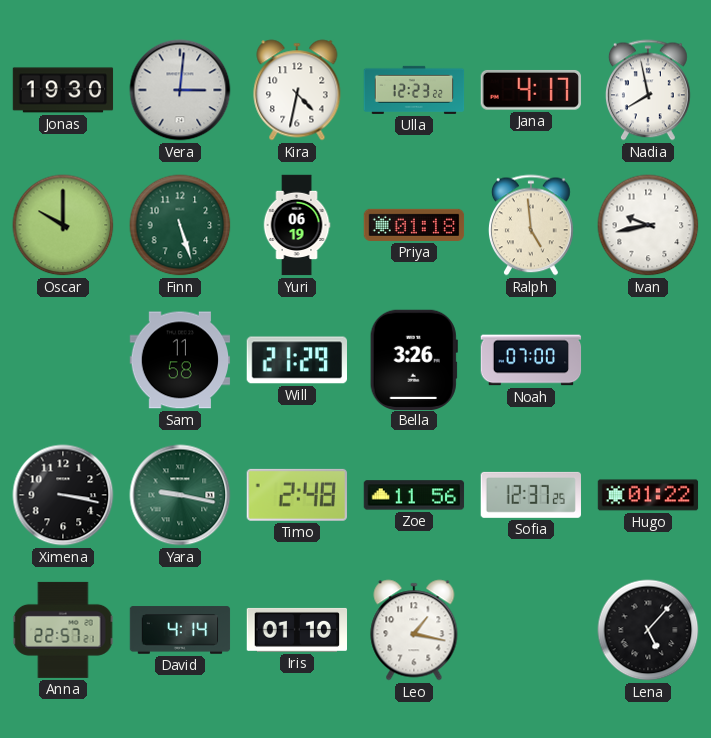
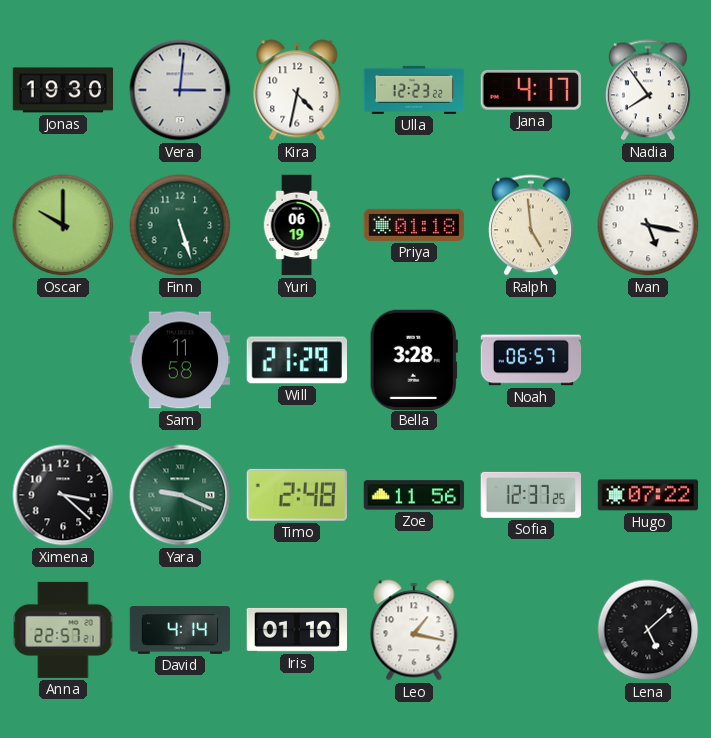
Nadia: 7:58 -> 7:54
Ivan: 9:43 -> 5:17
Bella: 3:26 -> 3:28
Noah: 07:00 -> 06:57
Ximena: 3:17 -> 3:22
Yara: 9:17 -> 9:19
Hugo: 01:22 -> 07:22
Lena: 5:07 -> 5:08
